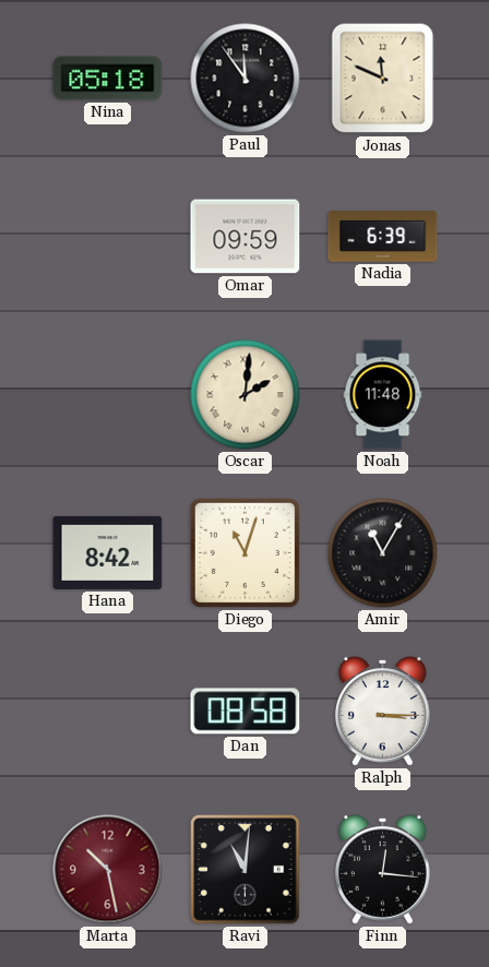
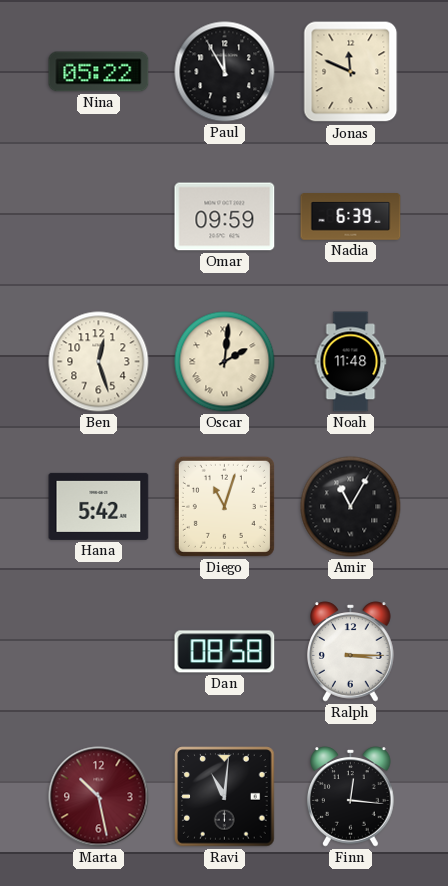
Nina: 05:18 -> 05:22
Paul: 11:54 -> 11:55
Ben: none -> 12:27
Hana: 8:42 -> 5:42
